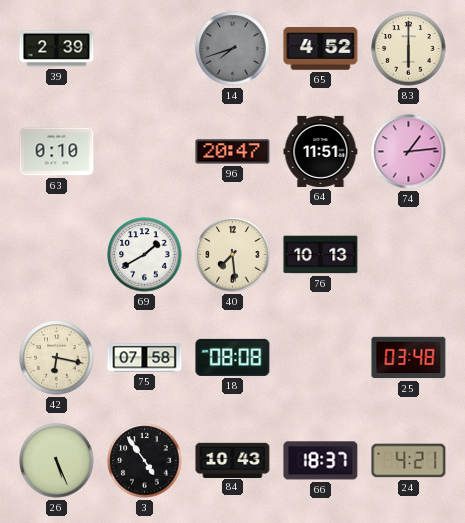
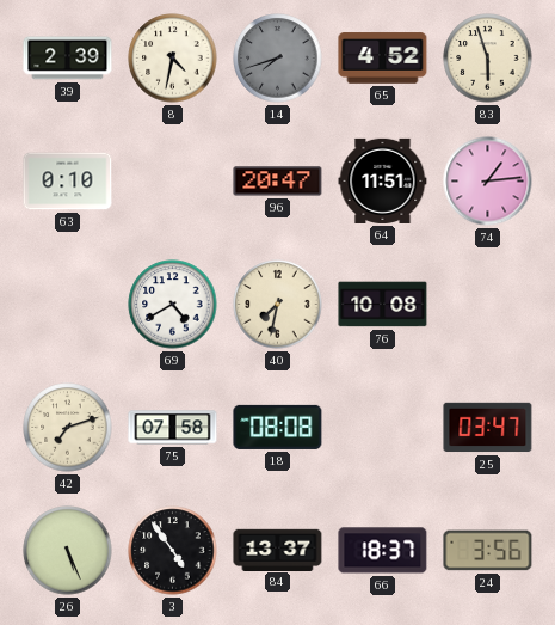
8: none -> 4:32
83: 6:00 -> 5:57
69: 1:40 -> 4:40
40: 7:29 -> 7:32
76: 10:13 -> 10:08
42: 6:17 -> 7:12
25: 03:48 -> 03:47
84: 10:43 -> 13:37
24: 4:21 -> 3:56
